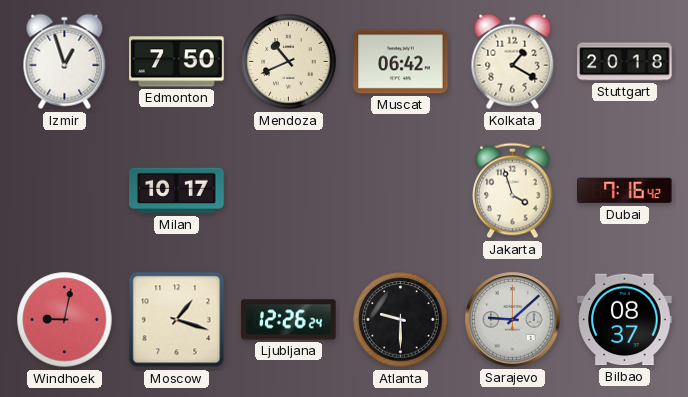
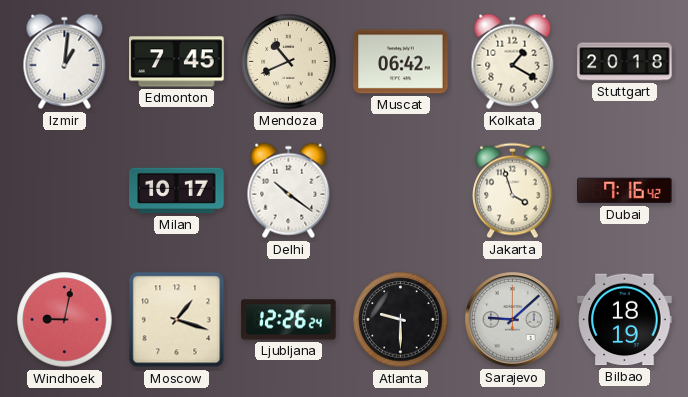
Izmir: 12:57 -> 1:01
Edmonton: 7:50 -> 7:45
Delhi: none -> 10:21
Bilbao: 08:37 -> 18:19
